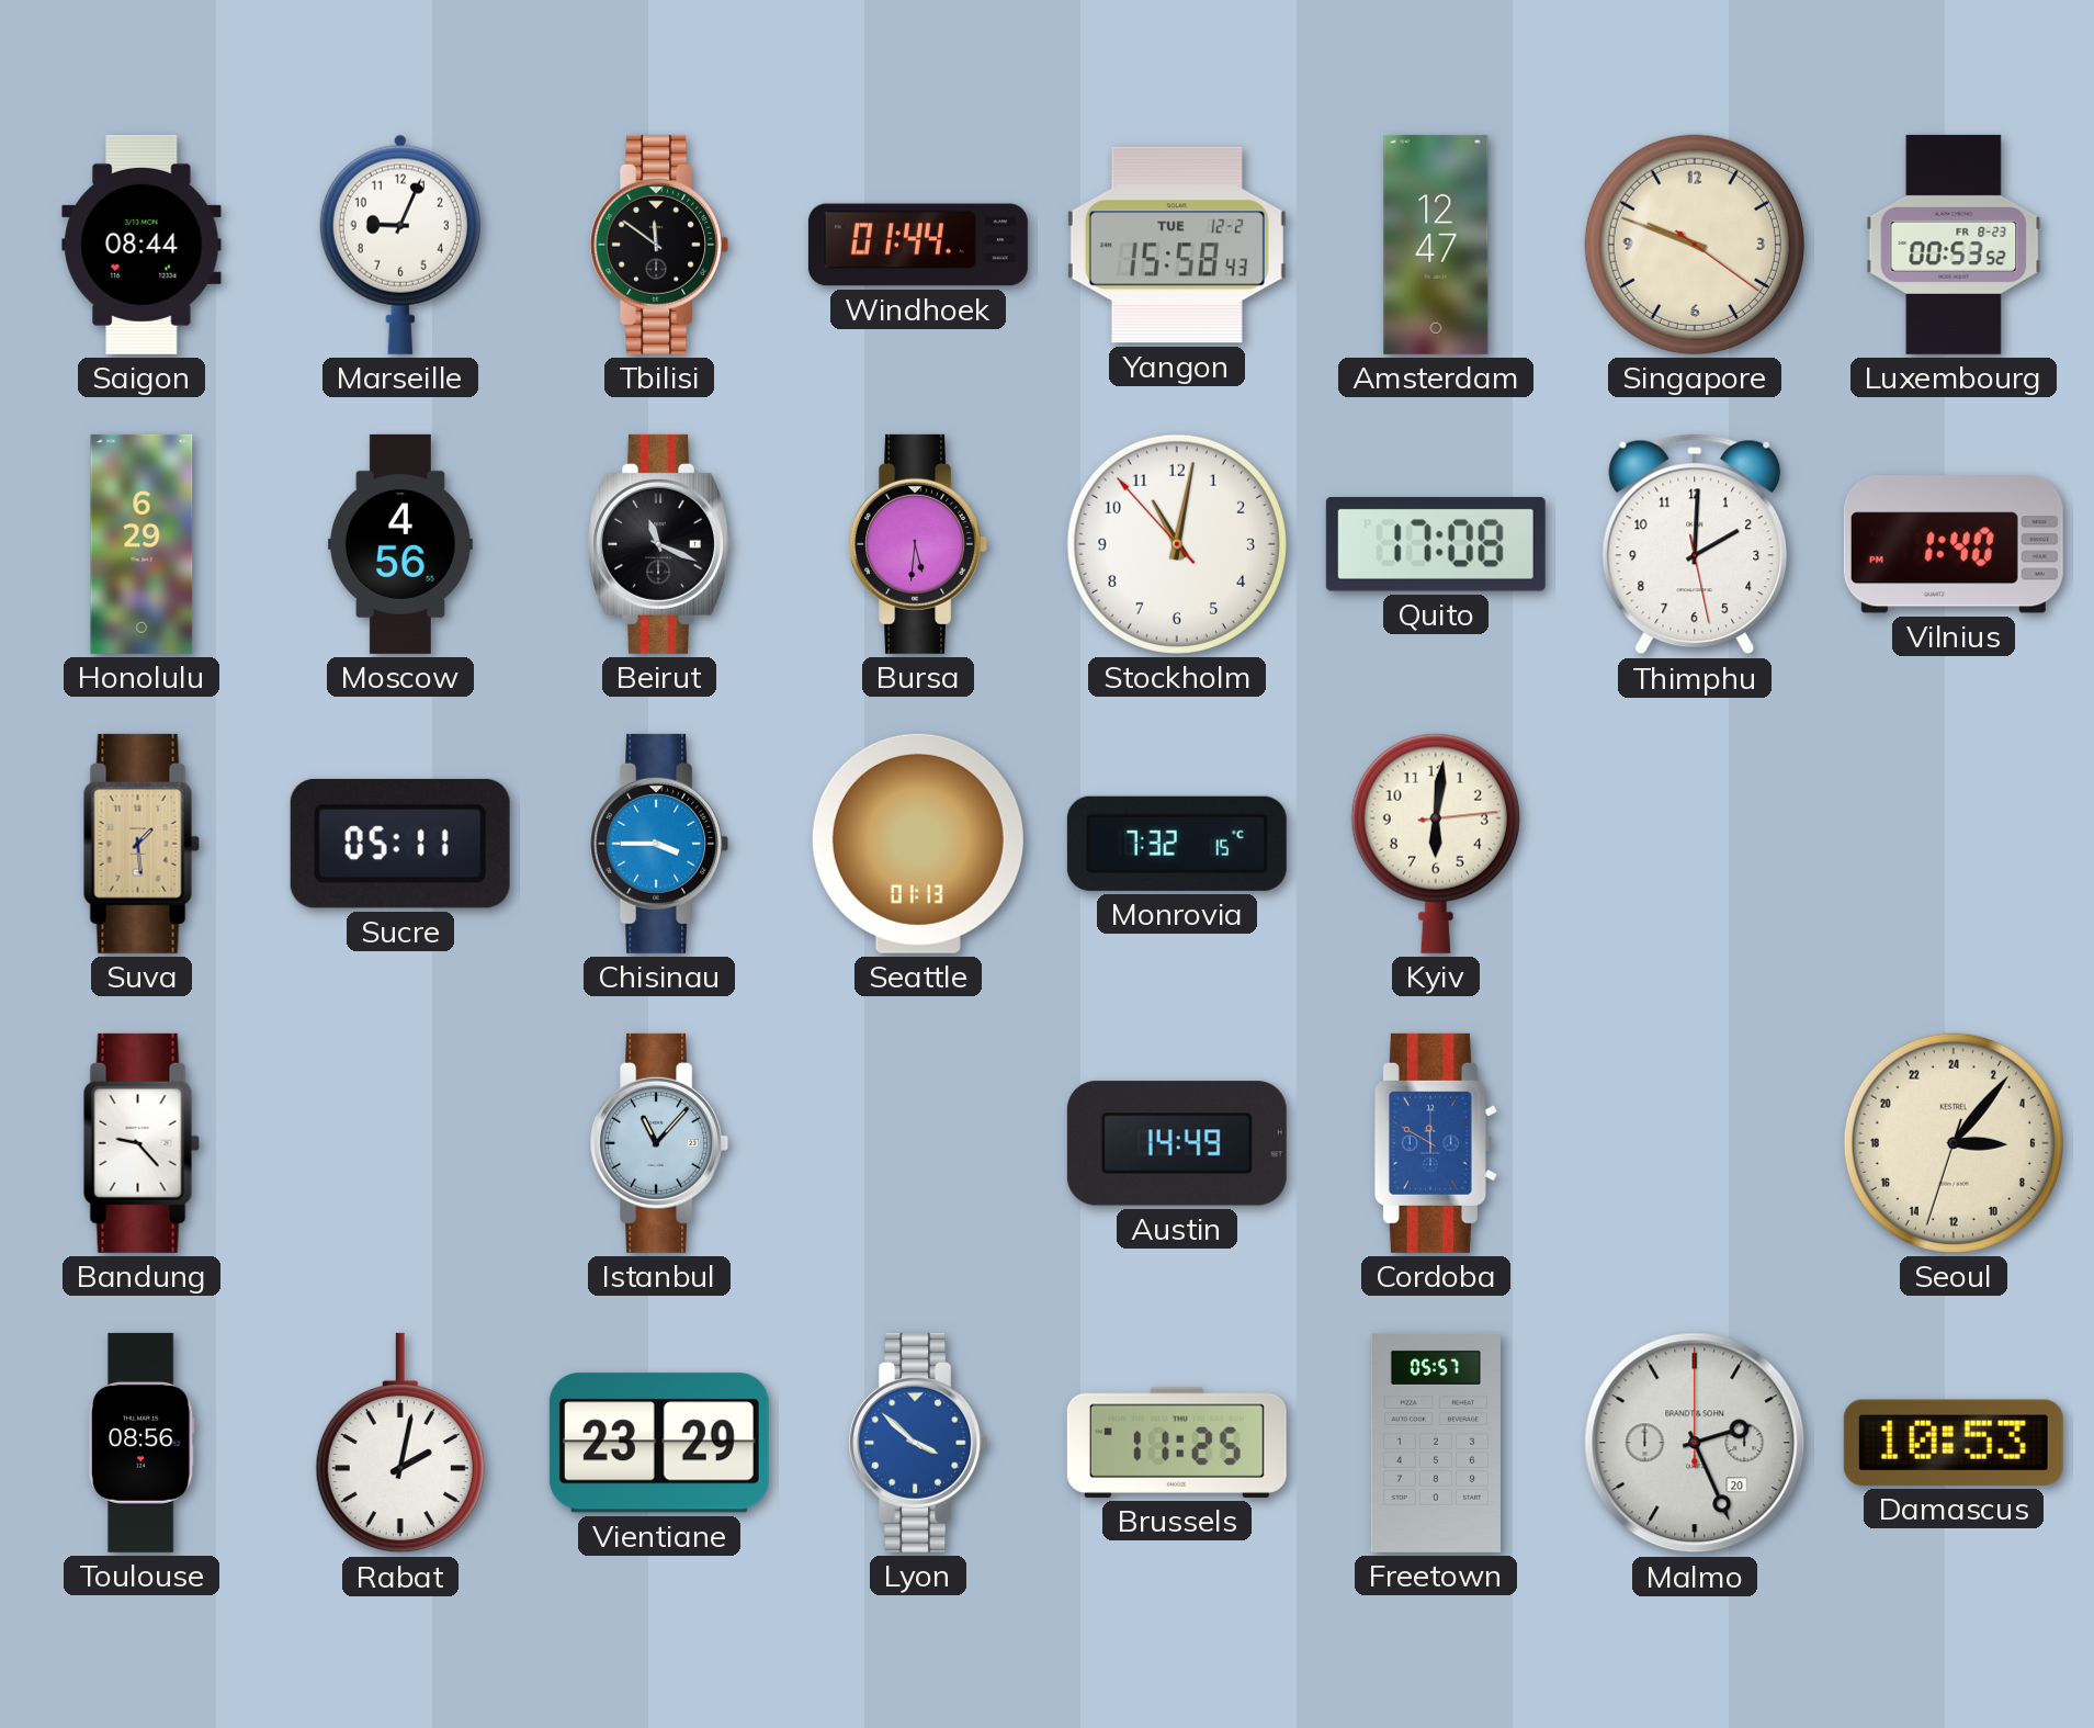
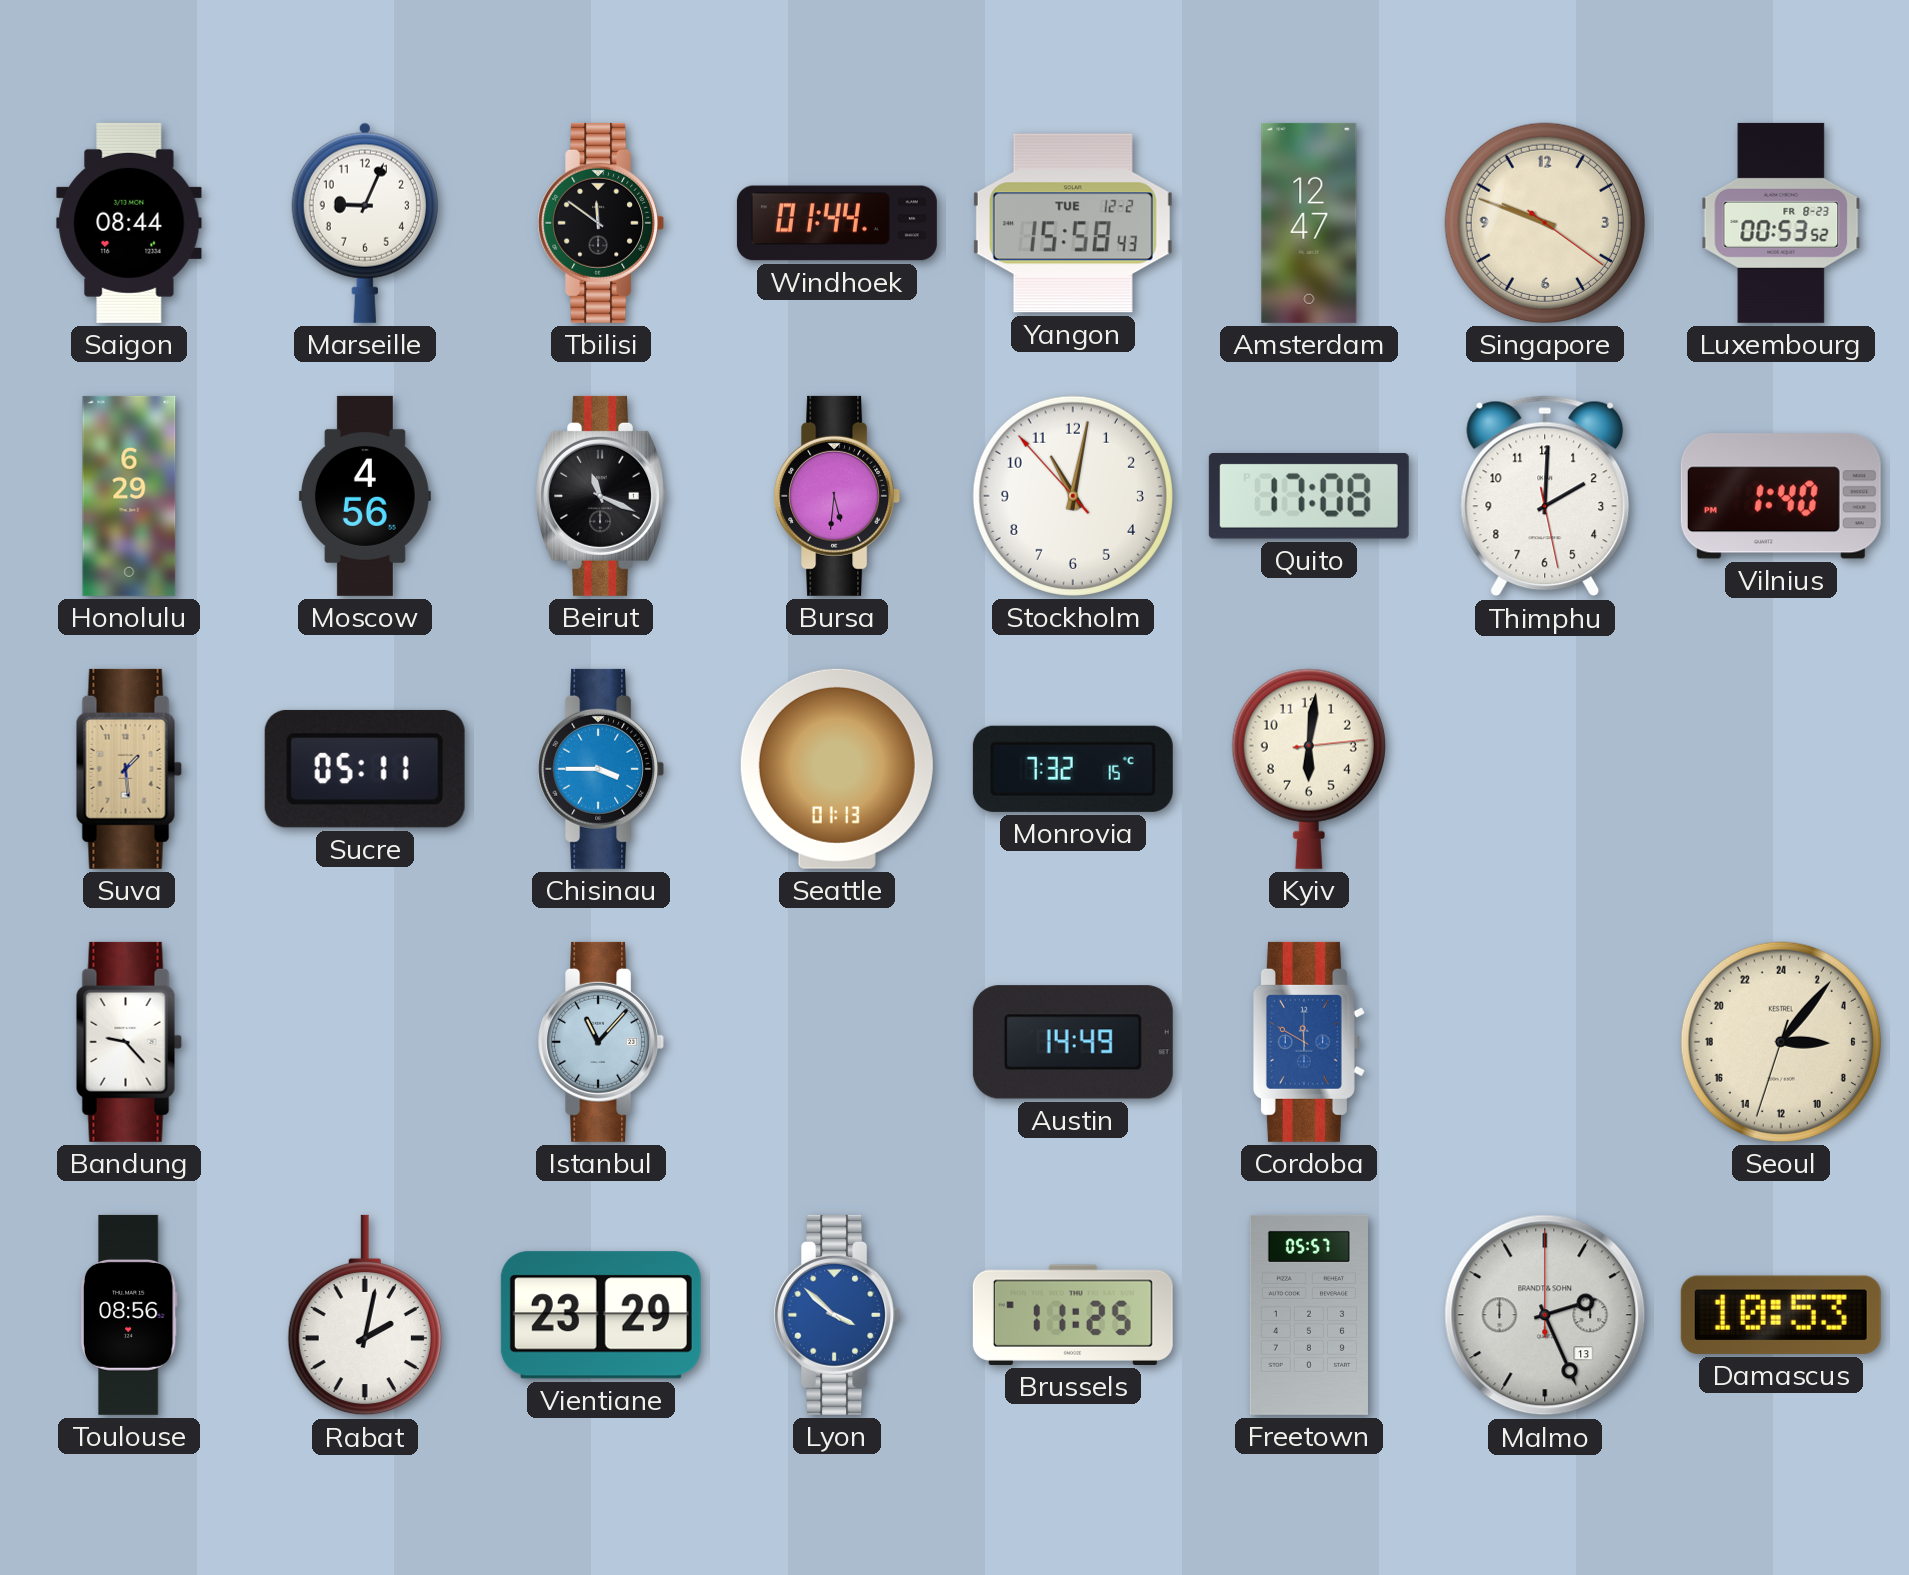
Malmo date: 20 -> 13
